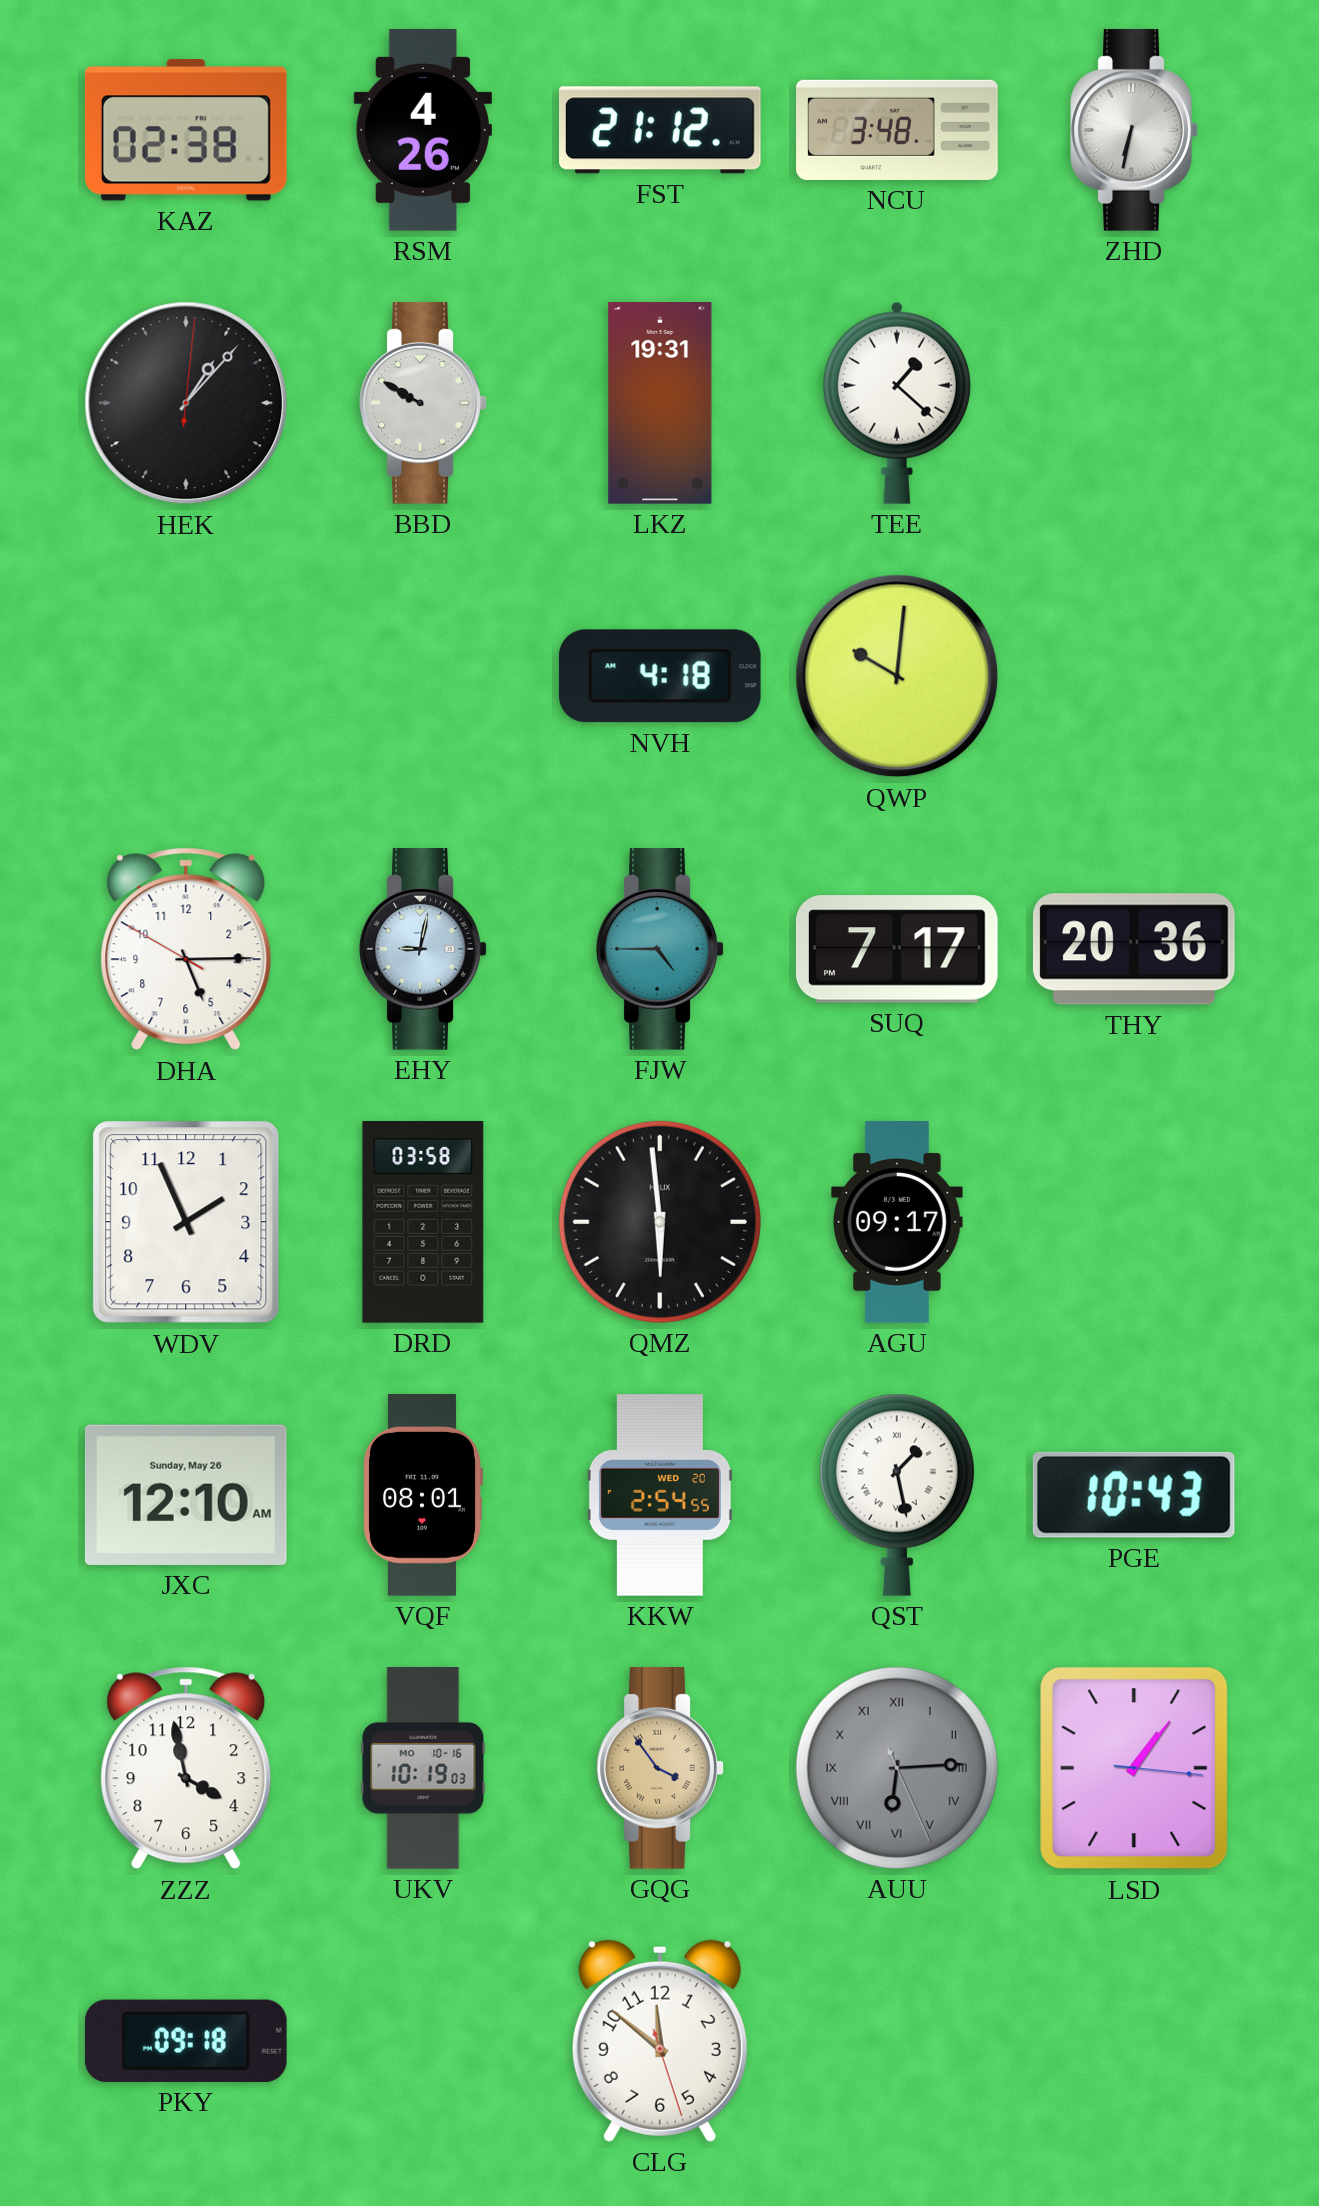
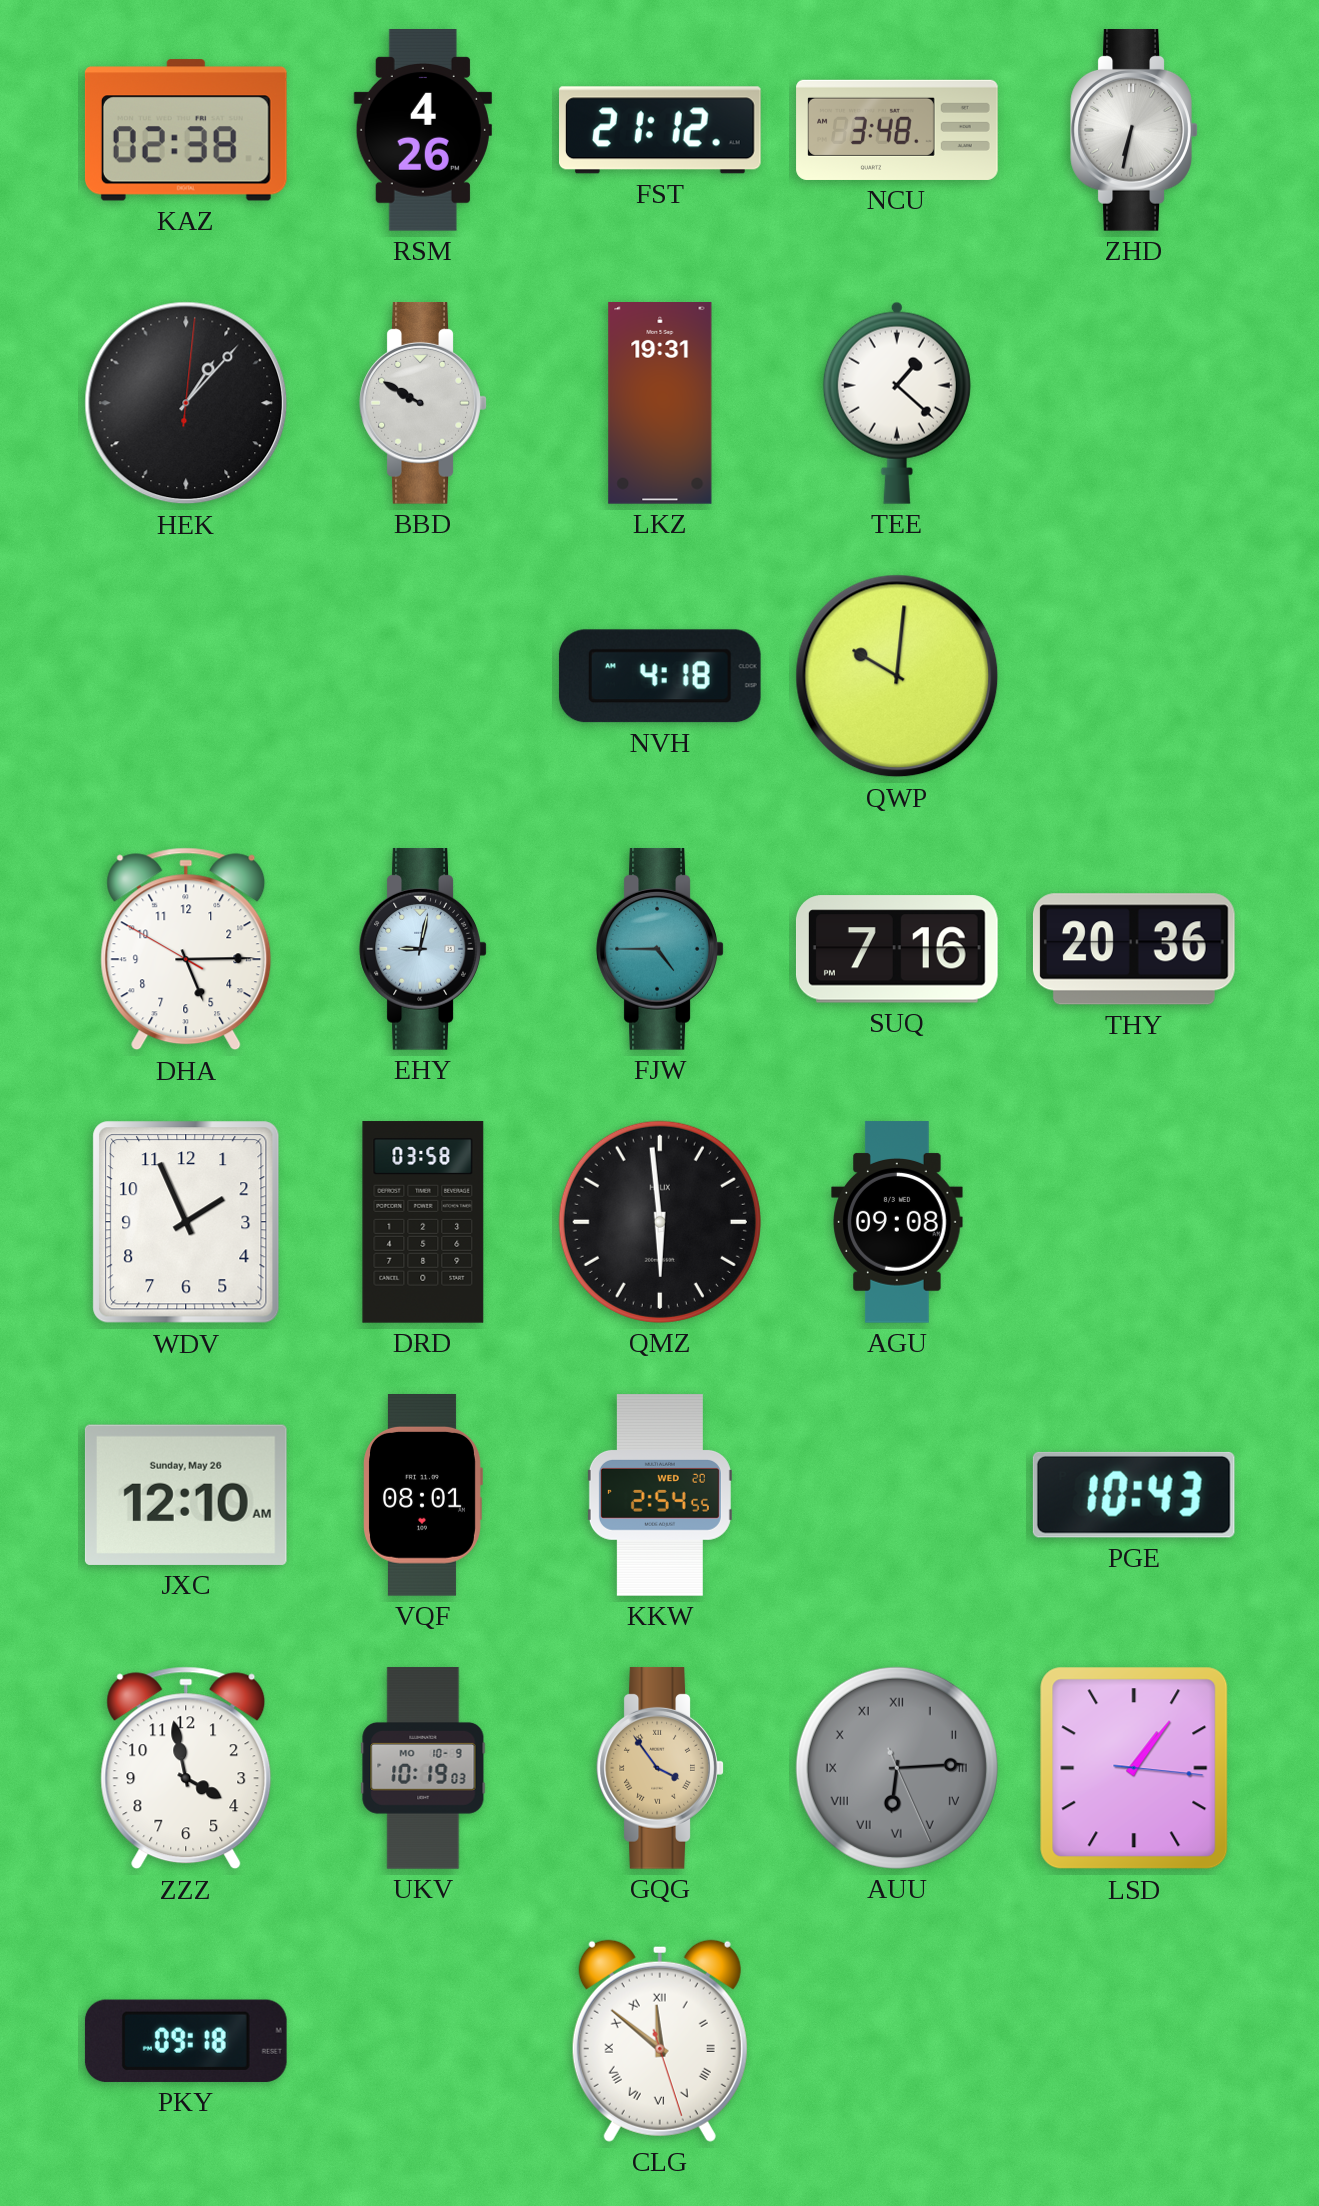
SUQ: 7:17 -> 7:16
AGU: 09:17 -> 09:08
QST: 1:28 -> none
UKV date: MO 10-16 -> MO 10-9
CLG numerals: Arabic -> Roman
